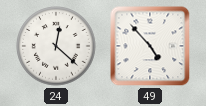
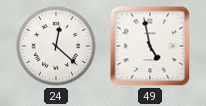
49: 4:53 -> 4:58
